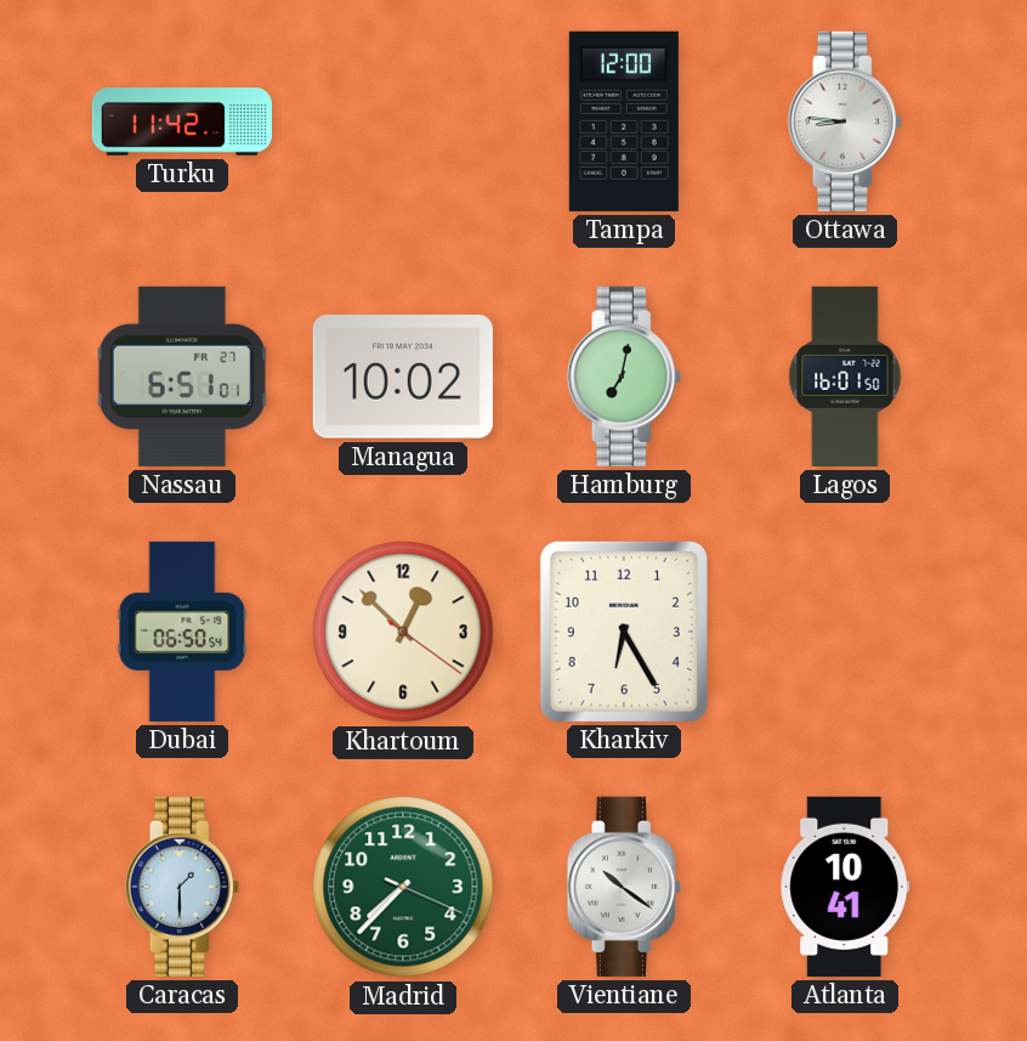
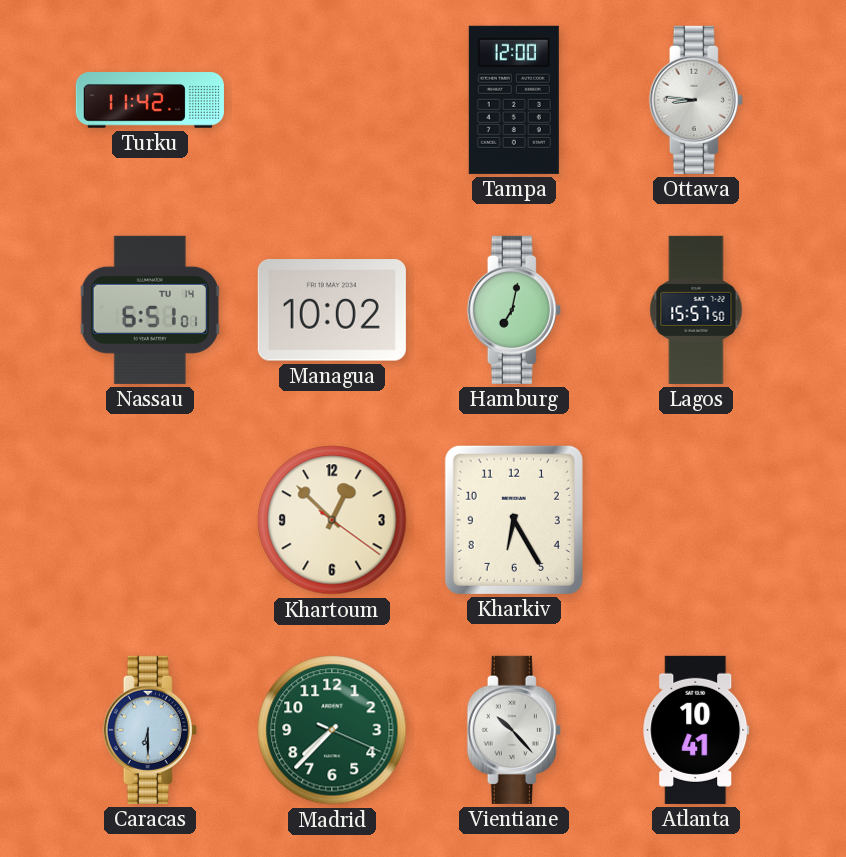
Nassau date: FR 27 -> TU 14
Lagos: 16:01 -> 15:57
Dubai: 06:50 -> none
Caracas: 1:30 -> 6:30
Vientiane: 10:21 -> 10:23
